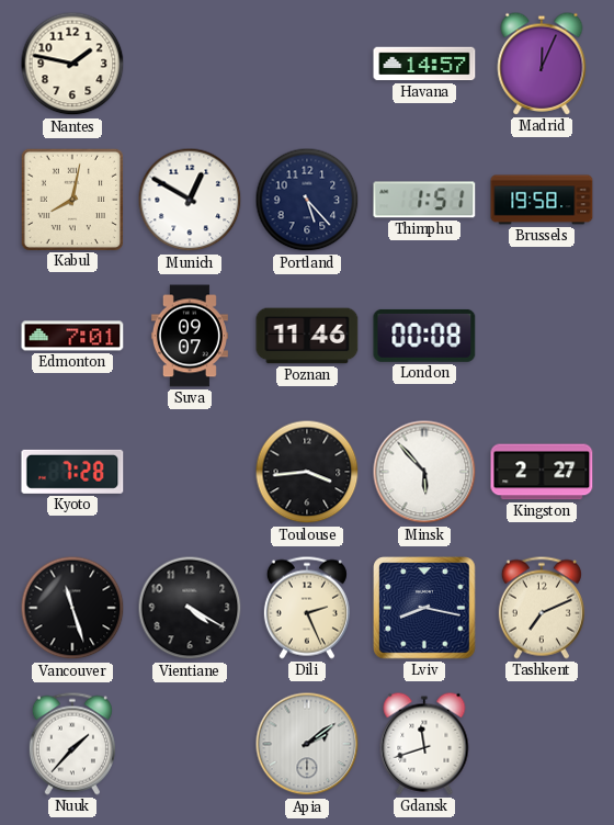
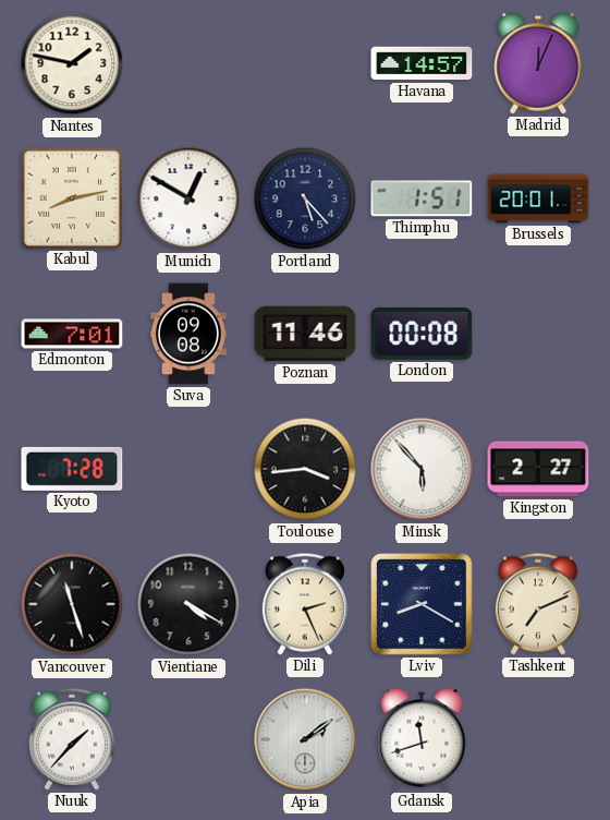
Kabul: 8:02 -> 8:13
Brussels: 19:58 -> 20:01
Suva: 09:07 -> 09:08
Lviv: 8:17 -> 8:20
